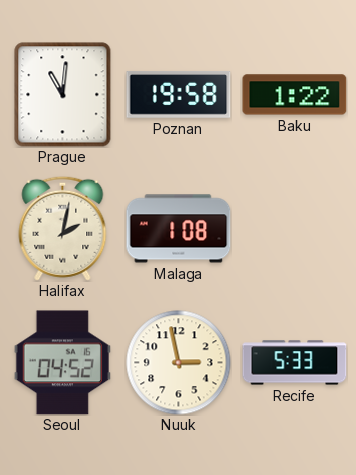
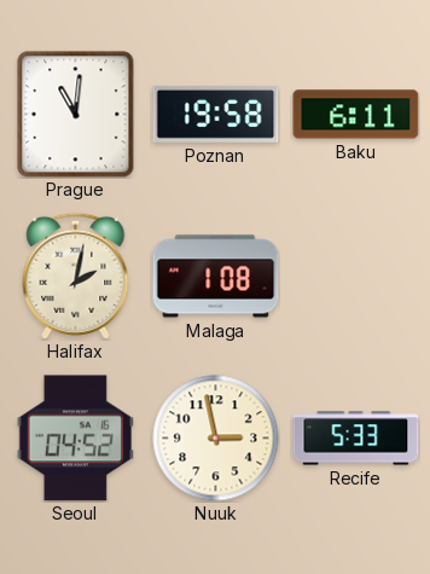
Baku: 1:22 -> 6:11
